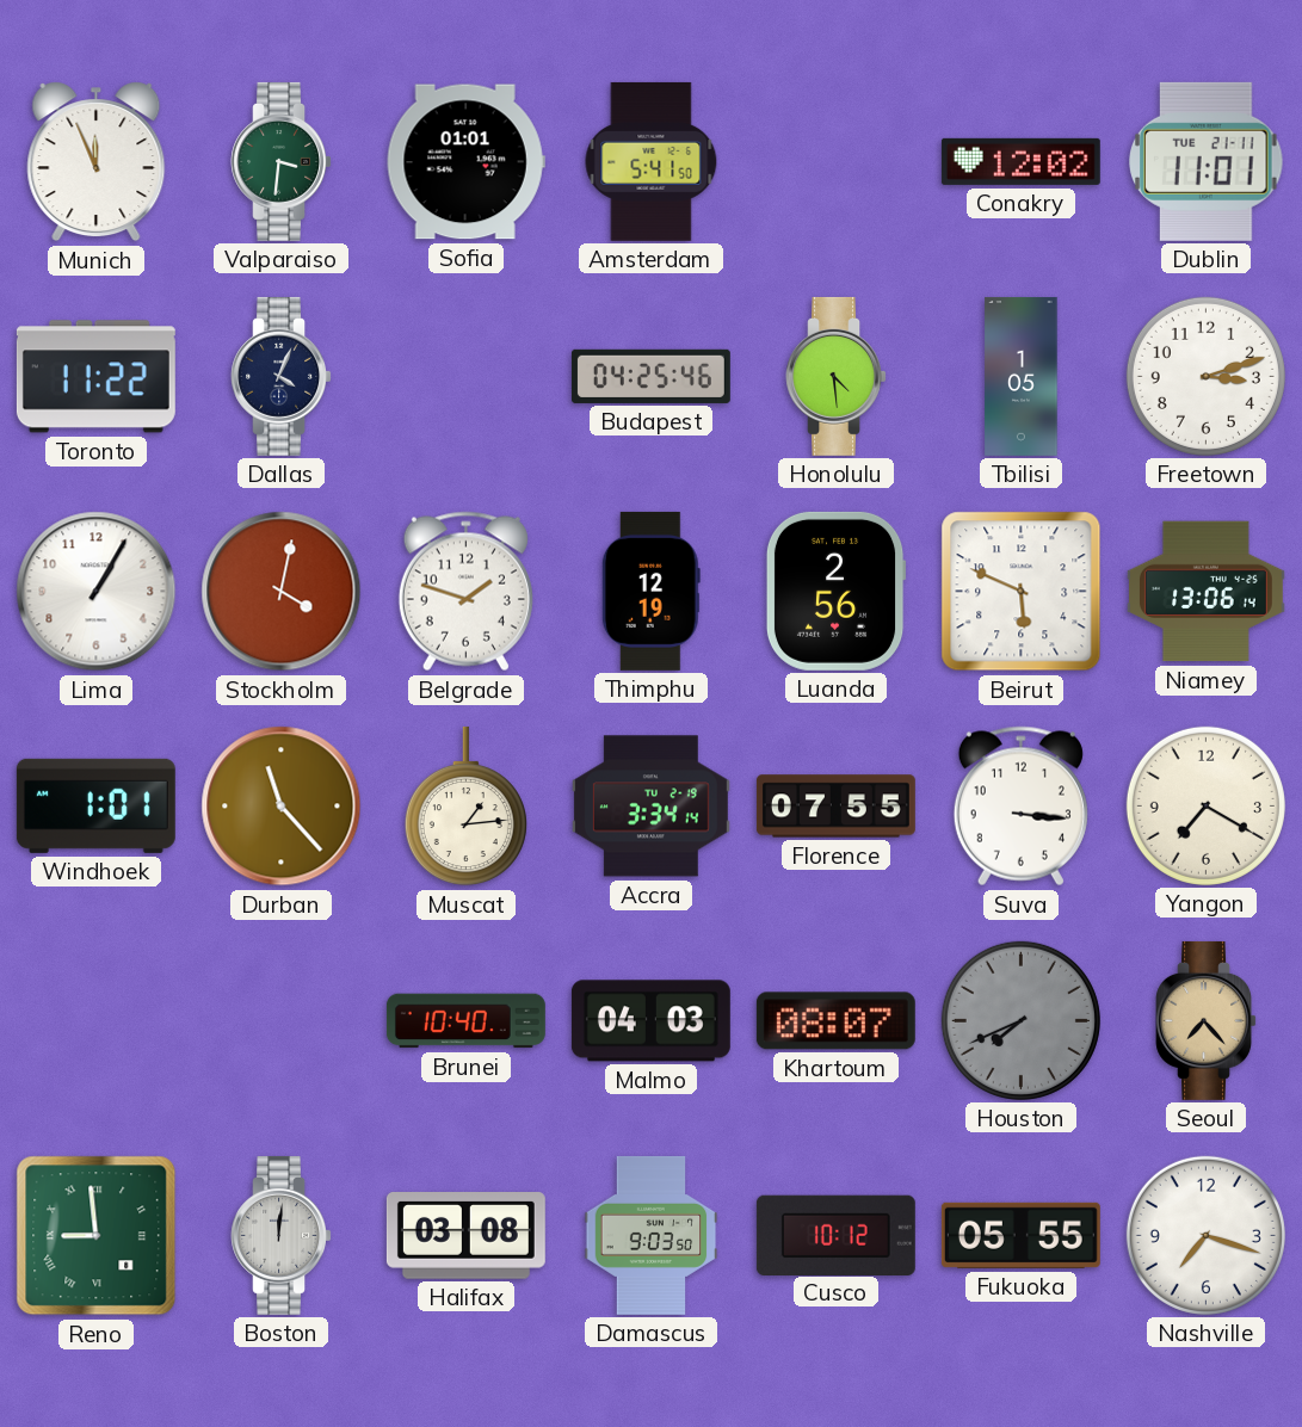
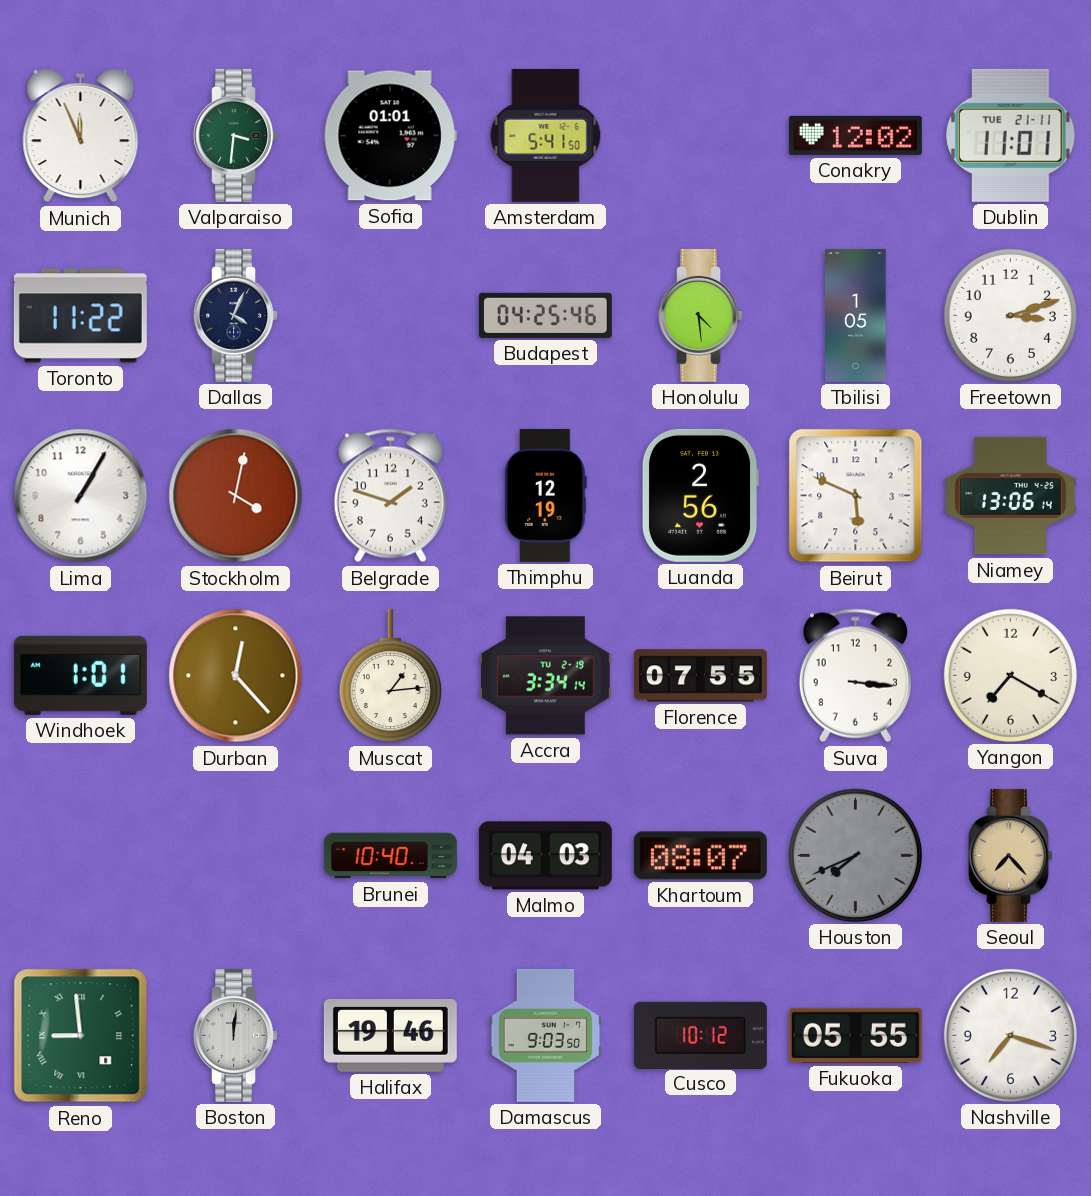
Durban: 11:23 -> 12:23
Halifax: 03:08 -> 19:46
